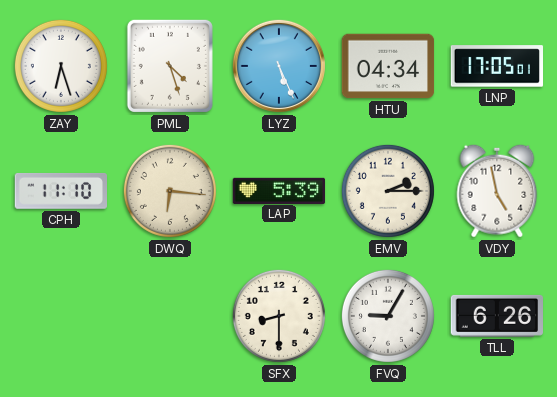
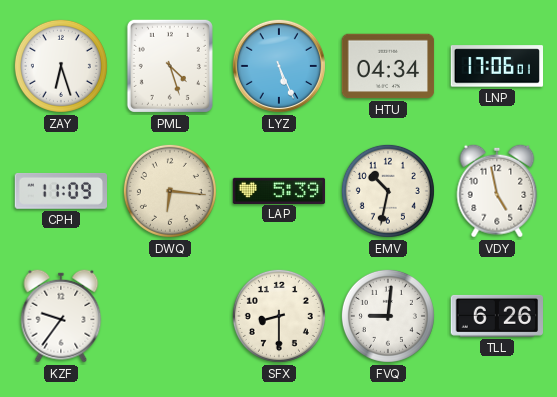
LNP: 17:05 -> 17:06
CPH: 11:10 -> 11:09
EMV: 2:15 -> 10:32
KZF: none -> 9:36
FVQ: 9:05 -> 9:01
